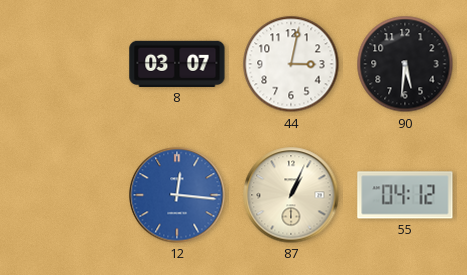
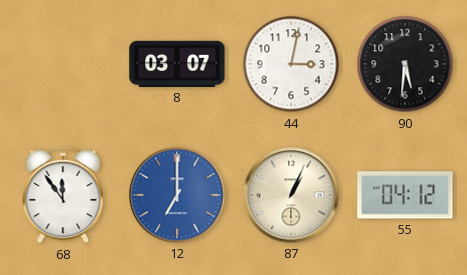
68: none -> 11:54
12: 12:16 -> 7:00
